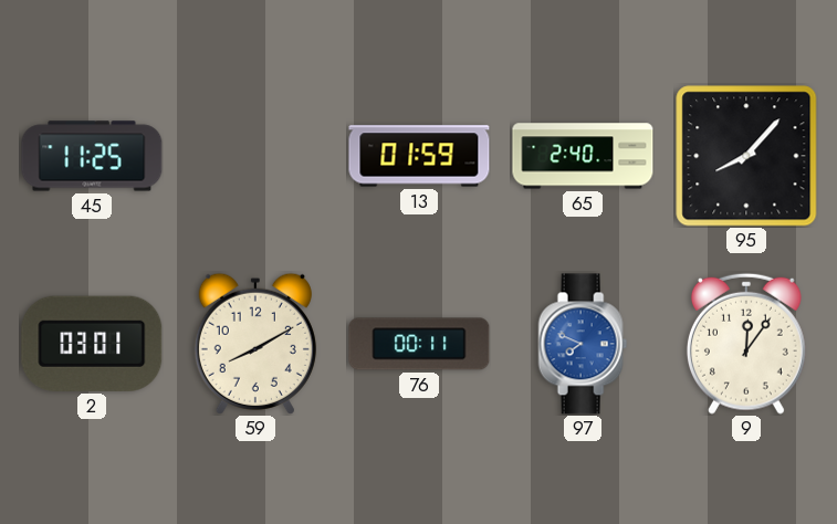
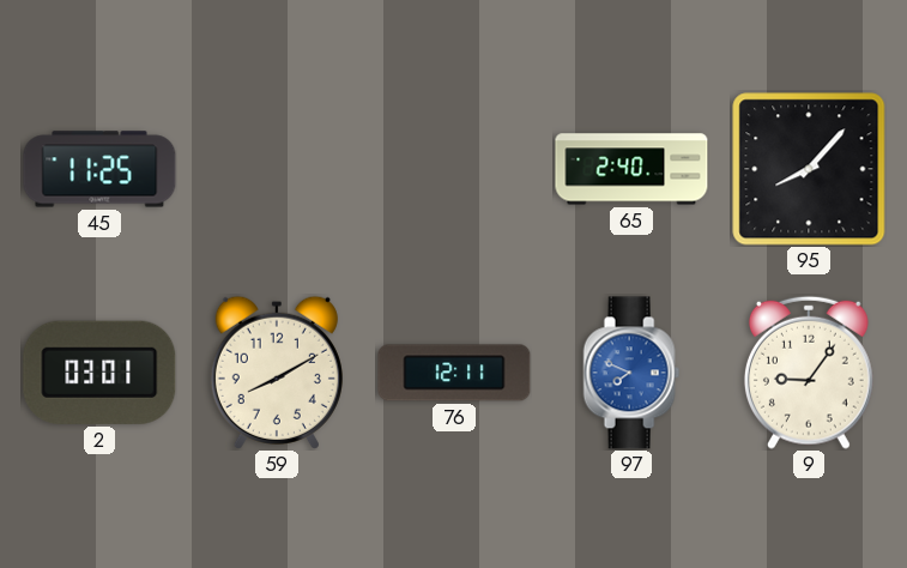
13: 01:59 -> none
76: 00:11 -> 12:11
9: 12:06 -> 9:06
